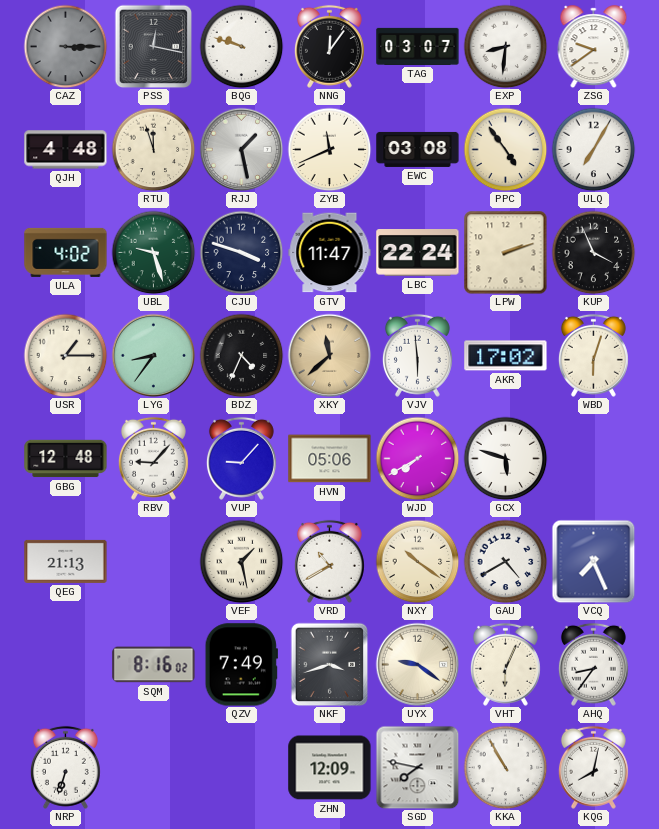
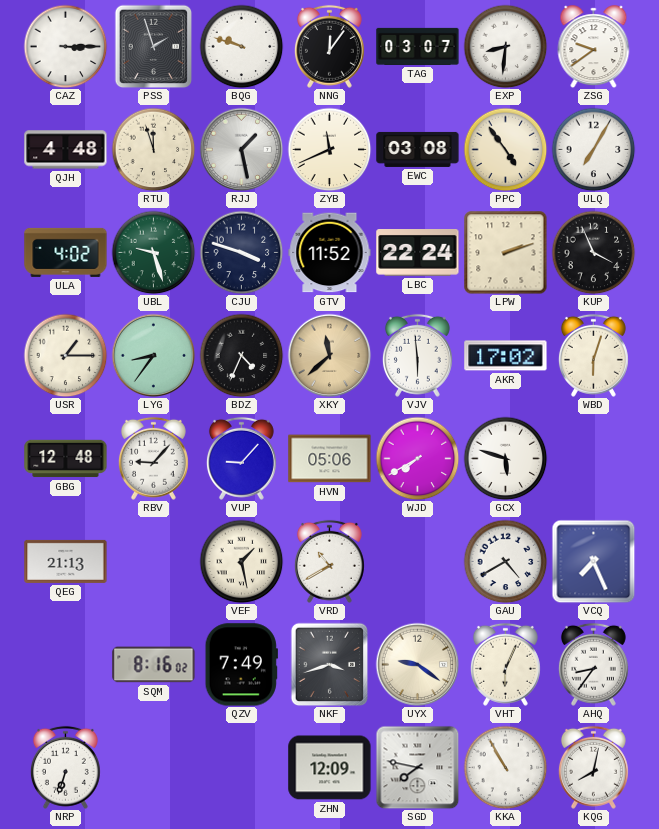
CAZ dial: grey -> white
PSS: 12:17 -> 1:57
GTV: 11:47 -> 11:52
NXY: 10:21 -> none
